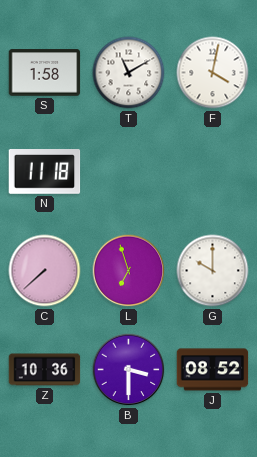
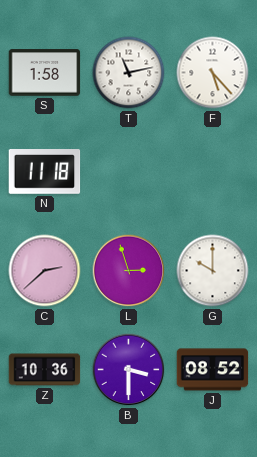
T: 11:10 -> 11:13
F: 4:02 -> 5:23
C: 7:38 -> 2:38
L: 6:57 -> 2:57
